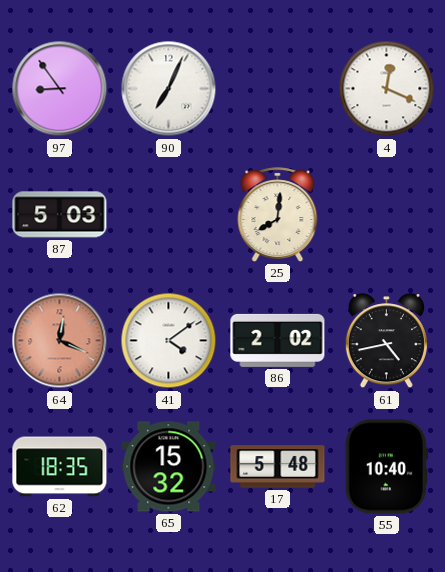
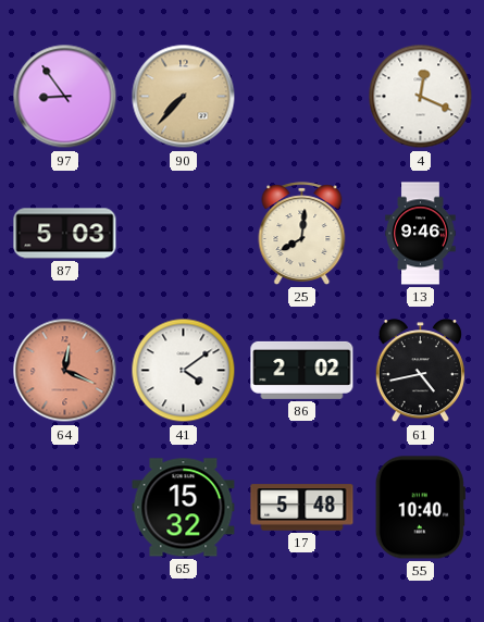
90: 7:04 -> 7:37
90 dial: white -> champagne
13: none -> 9:46
62: 18:35 -> none
